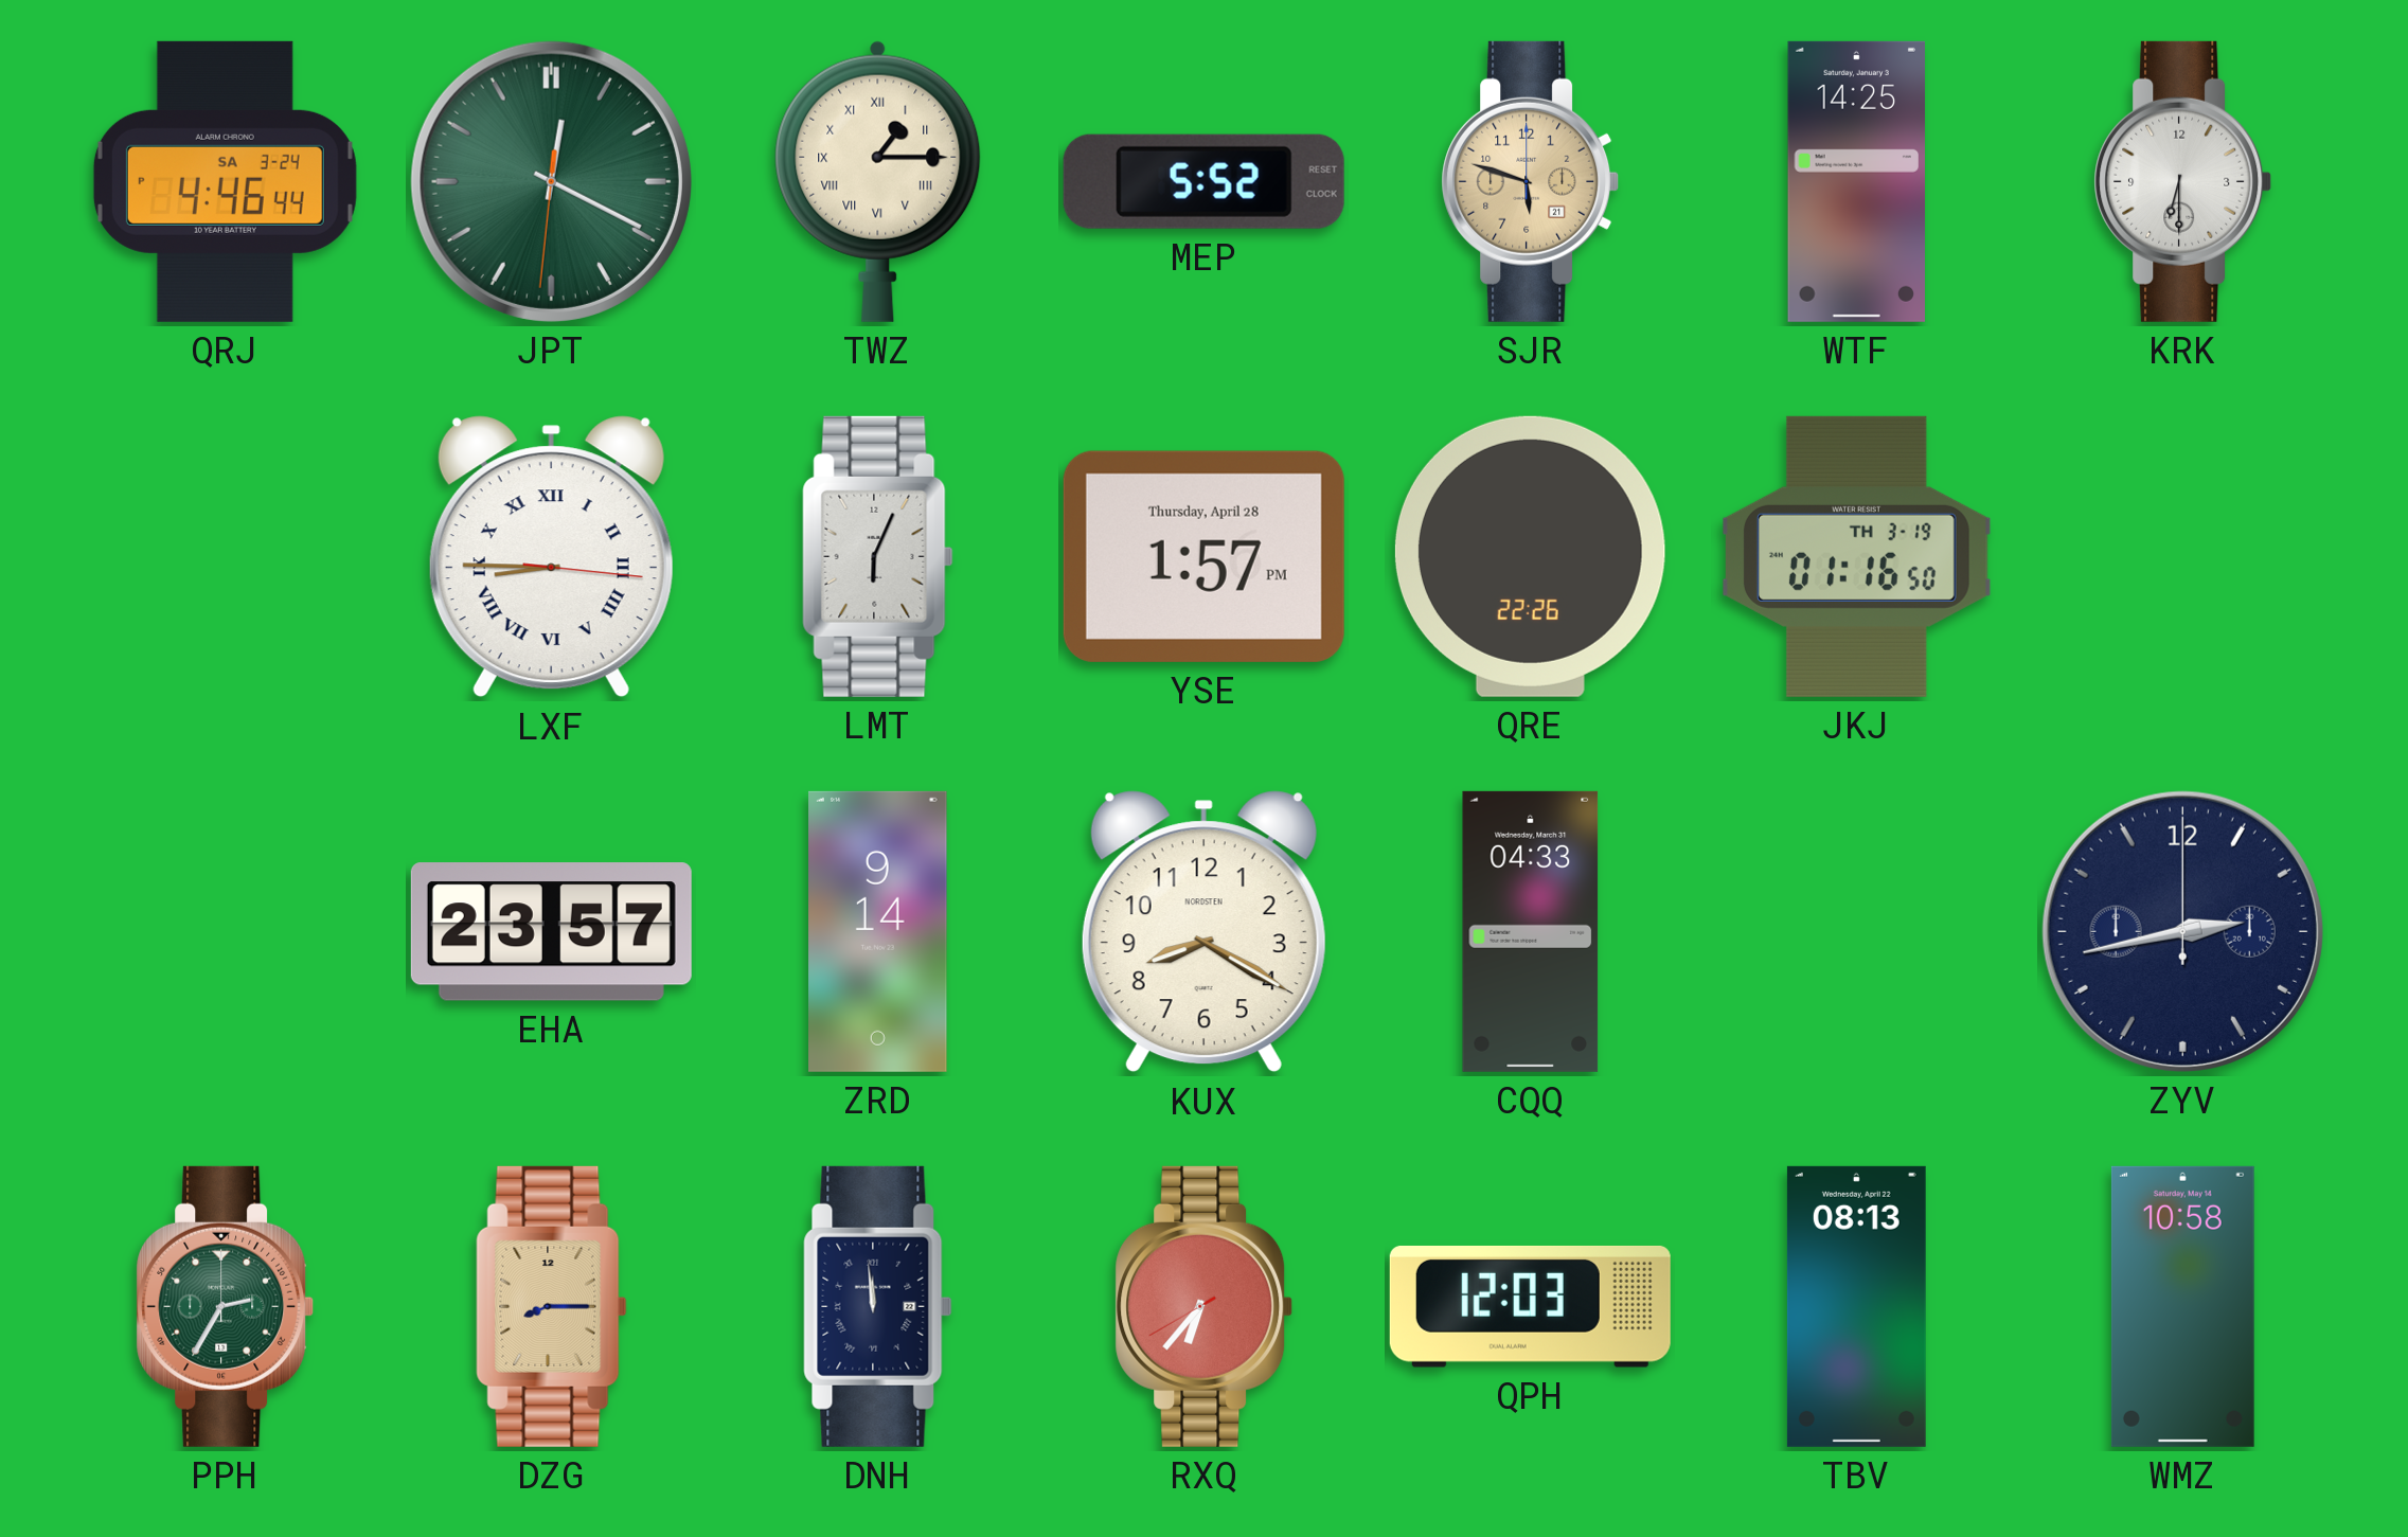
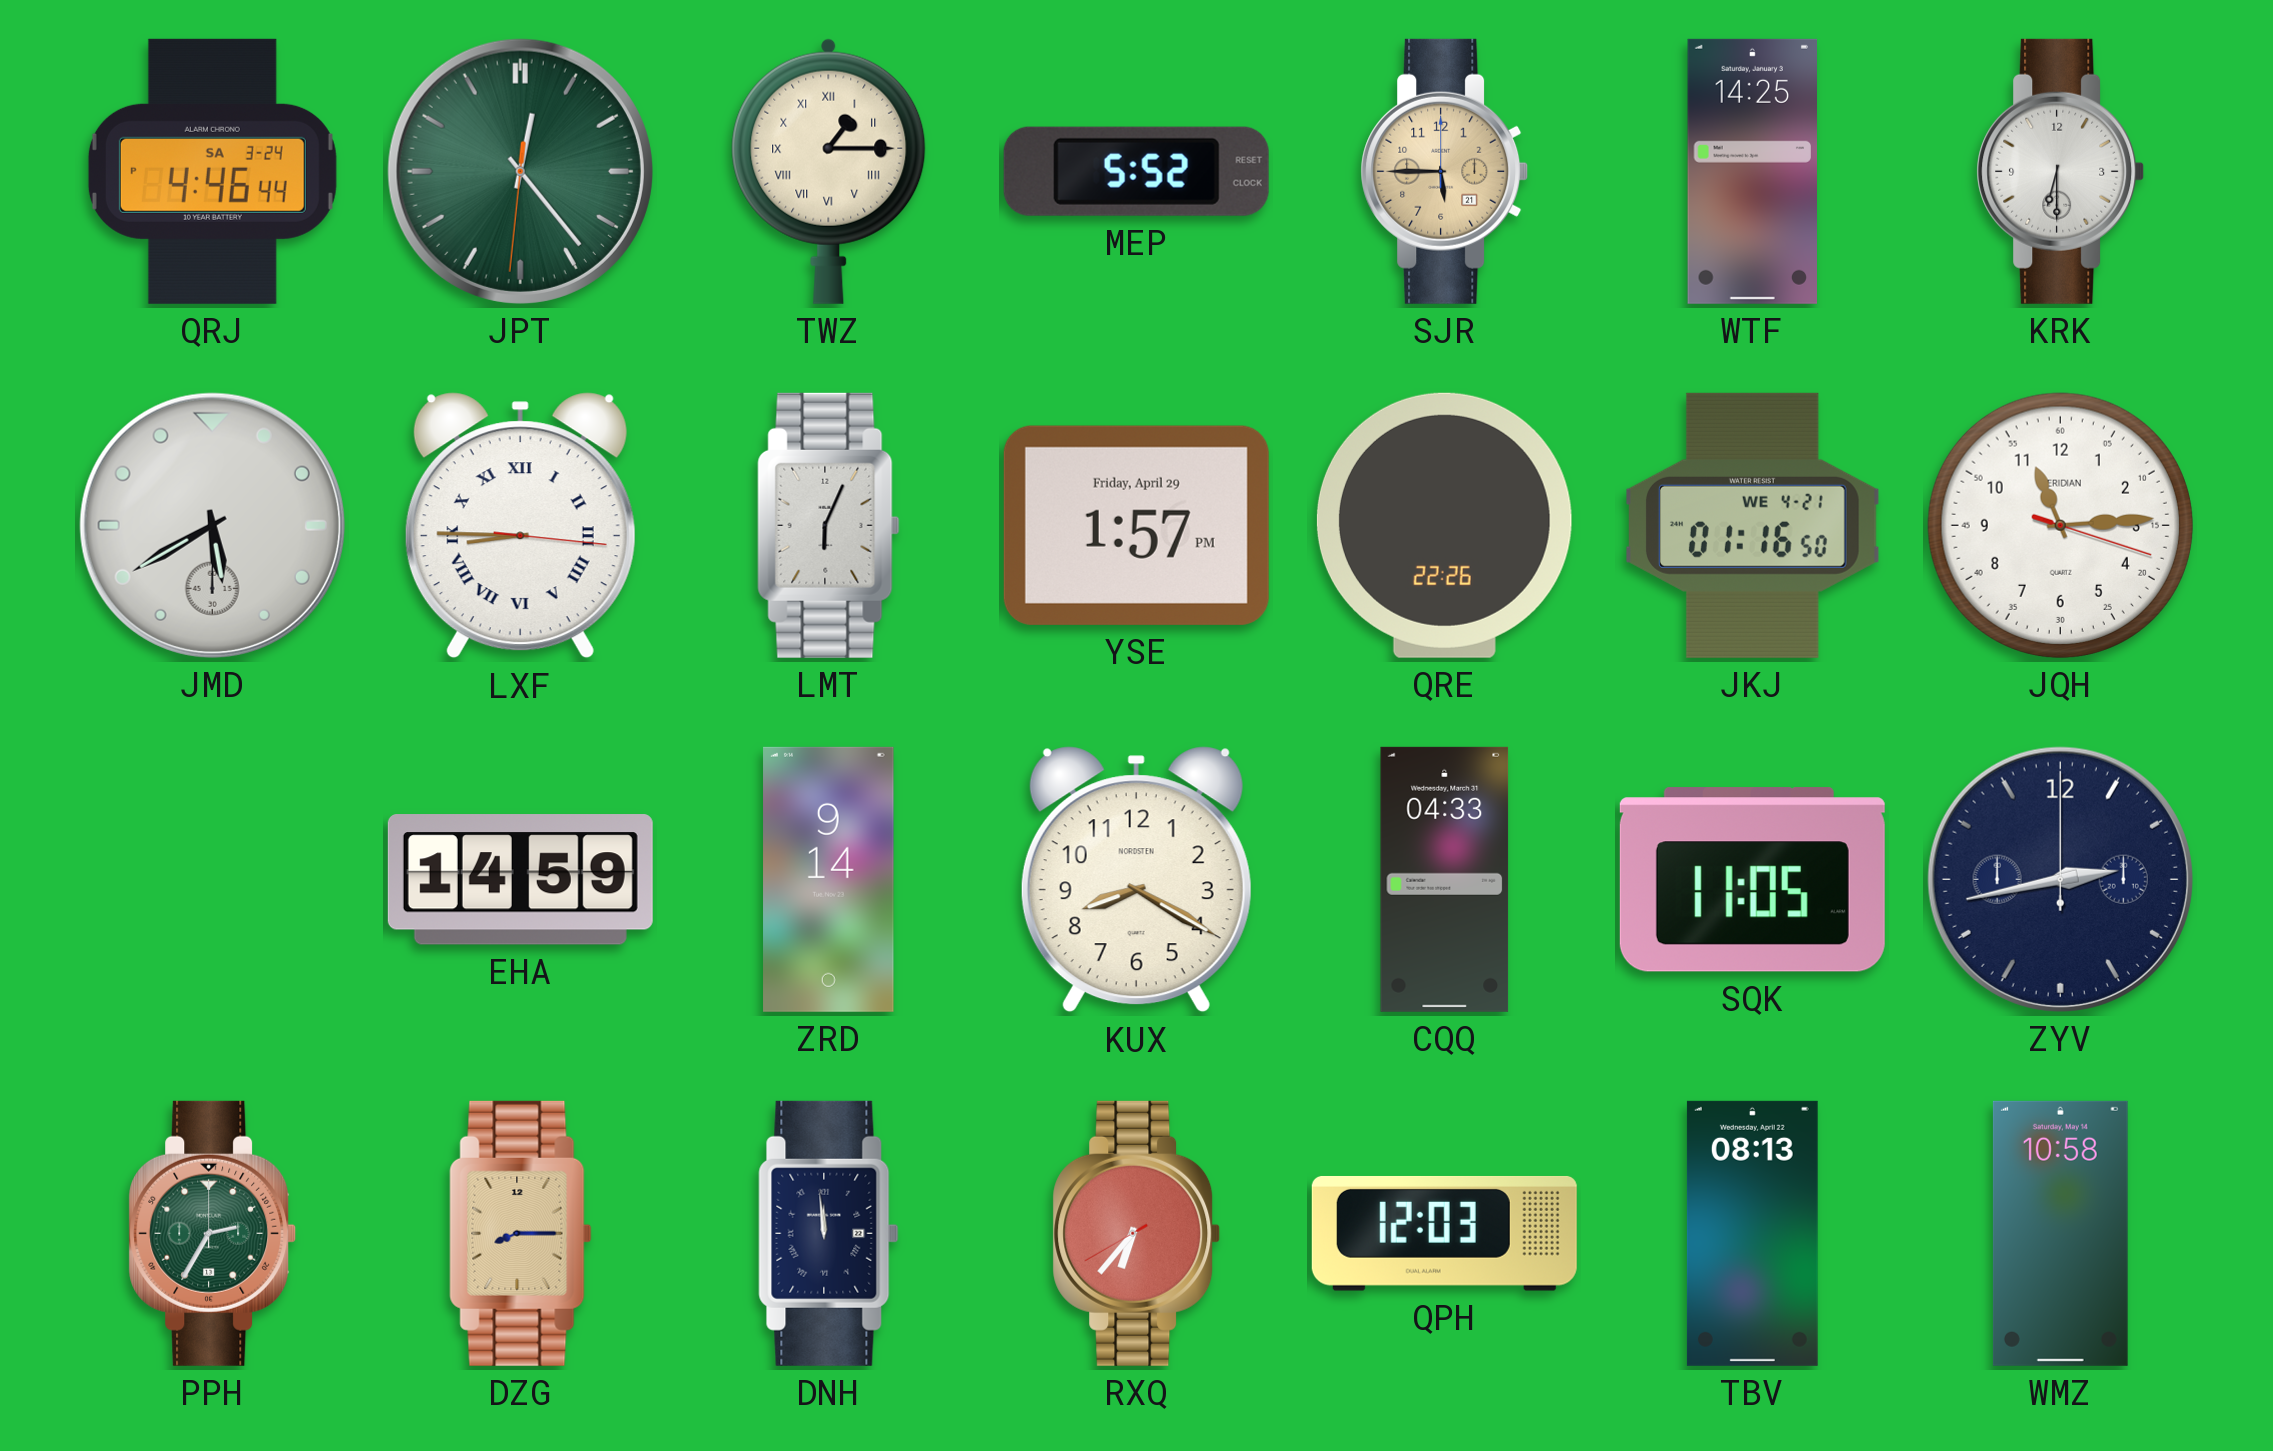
JPT: 12:19 -> 12:23
SJR: 5:48 -> 5:45
JMD: none -> 5:40
YSE date: Thursday, April 28 -> Friday, April 29
JKJ date: TH 3-19 -> WE 4-21
JQH: none -> 11:14
EHA: 23:57 -> 14:59
SQK: none -> 11:05
